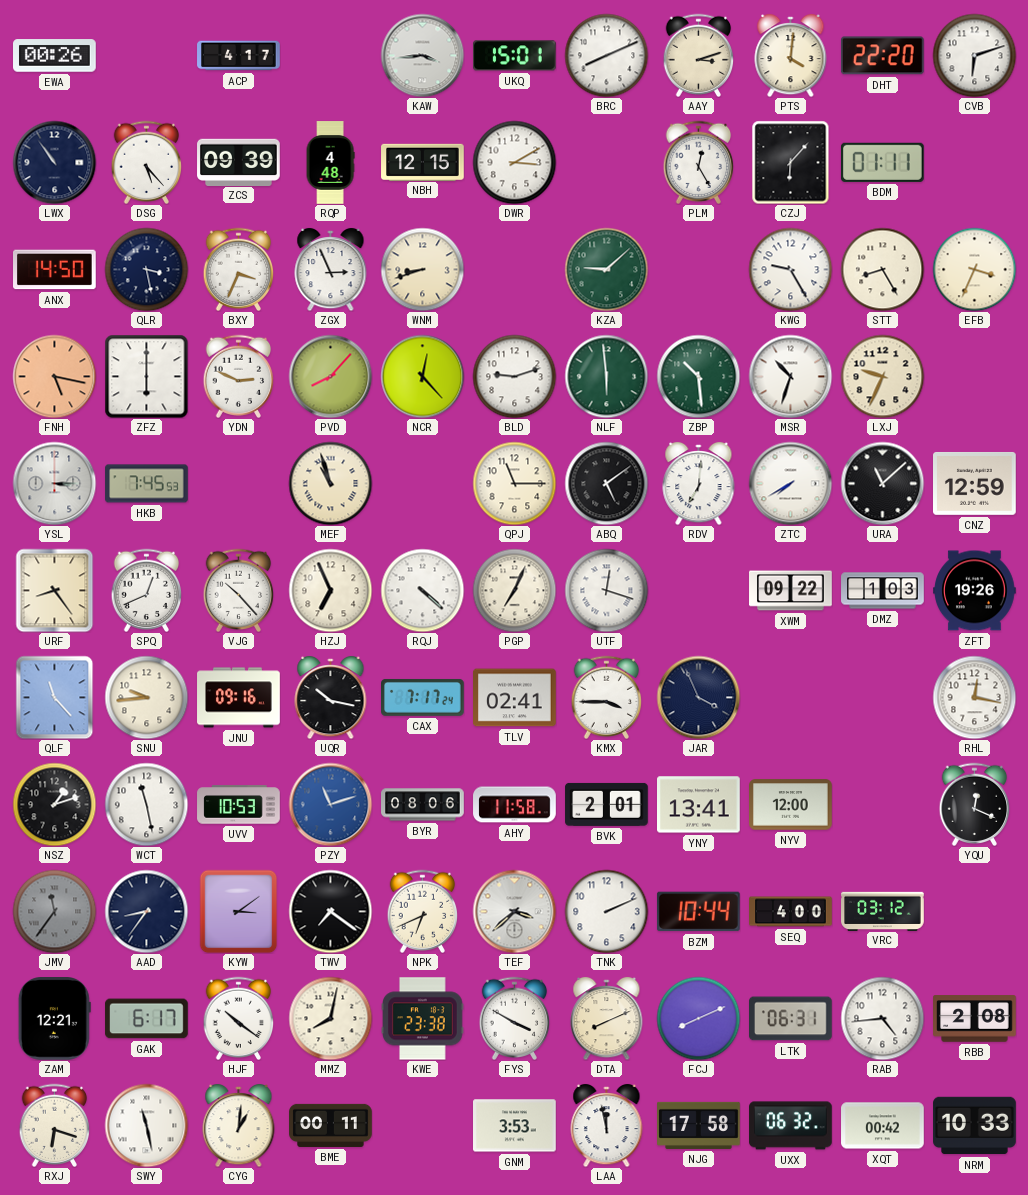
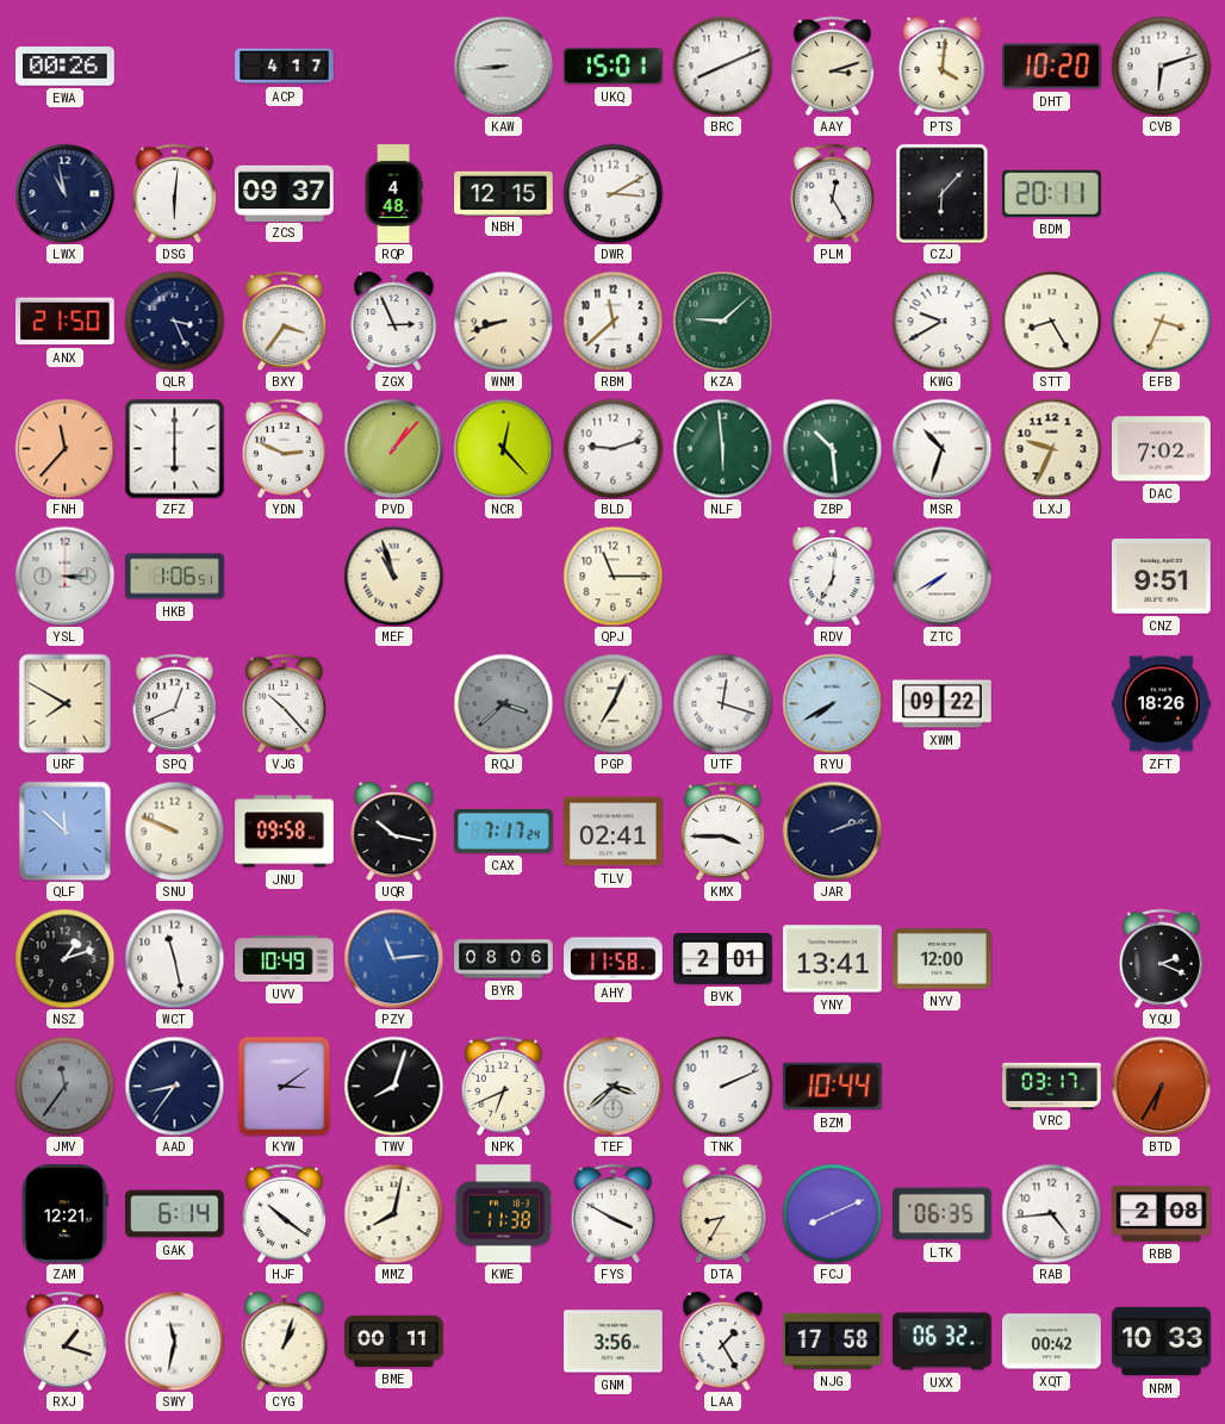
KAW: 3:44 -> 8:44
DHT: 22:20 -> 10:20
LWX: 10:54 -> 10:58
DSG: 5:23 -> 6:01
ZCS: 09:39 -> 09:37
BDM: 01:11 -> 20:11
ANX: 14:50 -> 21:50
QLR: 3:28 -> 3:26
BXY: 3:34 -> 3:36
RBM: none -> 11:38
KWG: 9:25 -> 9:40
FNH: 5:17 -> 11:37
PVD: 8:07 -> 1:07
DAC: none -> 7:02
HKB: 7:45 -> 1:06
ABQ: 5:09 -> none
URA: 11:08 -> none
CNZ: 12:59 -> 9:51
URF: 8:24 -> 7:50
HZJ: 6:56 -> none
RQJ: 4:22 -> 3:38
RQJ dial: white -> grey
RYU: none -> 7:40
DMZ: 1:03 -> none
ZFT: 19:26 -> 18:26
QLF: 11:23 -> 11:52
SNU: 9:44 -> 9:49
JNU: 09:16 -> 09:58
JAR: 3:56 -> 2:12
RHL: 12:17 -> none
UVV: 10:53 -> 10:49
PZY: 11:12 -> 11:14
YQU: 12:19 -> 2:19
TWV: 7:21 -> 8:03
SEQ: 4:00 -> none
VRC: 03:12 -> 03:17
BTD: none -> 6:35
GAK: 6:17 -> 6:14
KWE: 23:38 -> 11:38
DTA: 8:11 -> 8:35
LTK: 06:31 -> 06:35
RXJ: 6:18 -> 1:18
SWY: 11:28 -> 11:32
CYG: 1:01 -> 1:03
GNM: 3:53 -> 3:56
LAA: 11:58 -> 1:25
